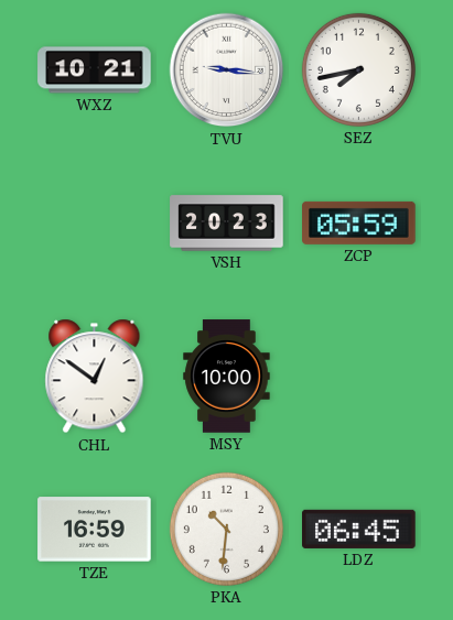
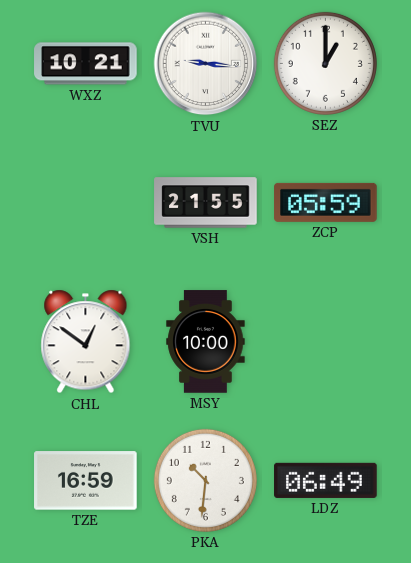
SEZ: 7:43 -> 1:00
VSH: 20:23 -> 21:55
LDZ: 06:45 -> 06:49
